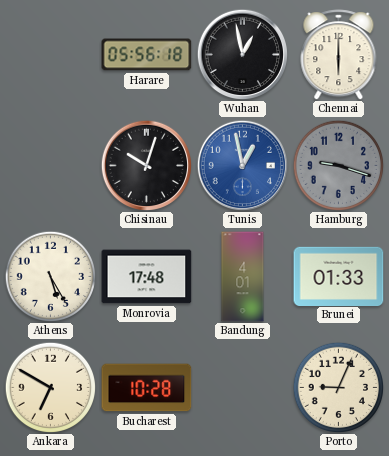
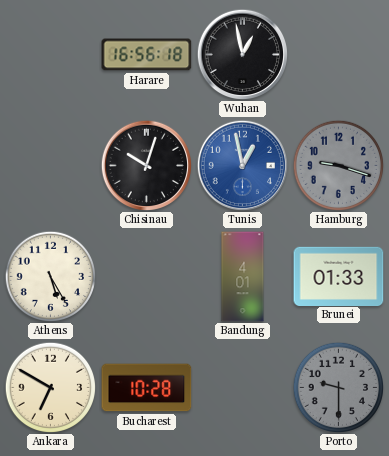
Harare: 05:56 -> 16:56
Chennai: 6:00 -> none
Monrovia: 17:48 -> none
Porto: 9:04 -> 9:30
Porto dial: cream -> grey
